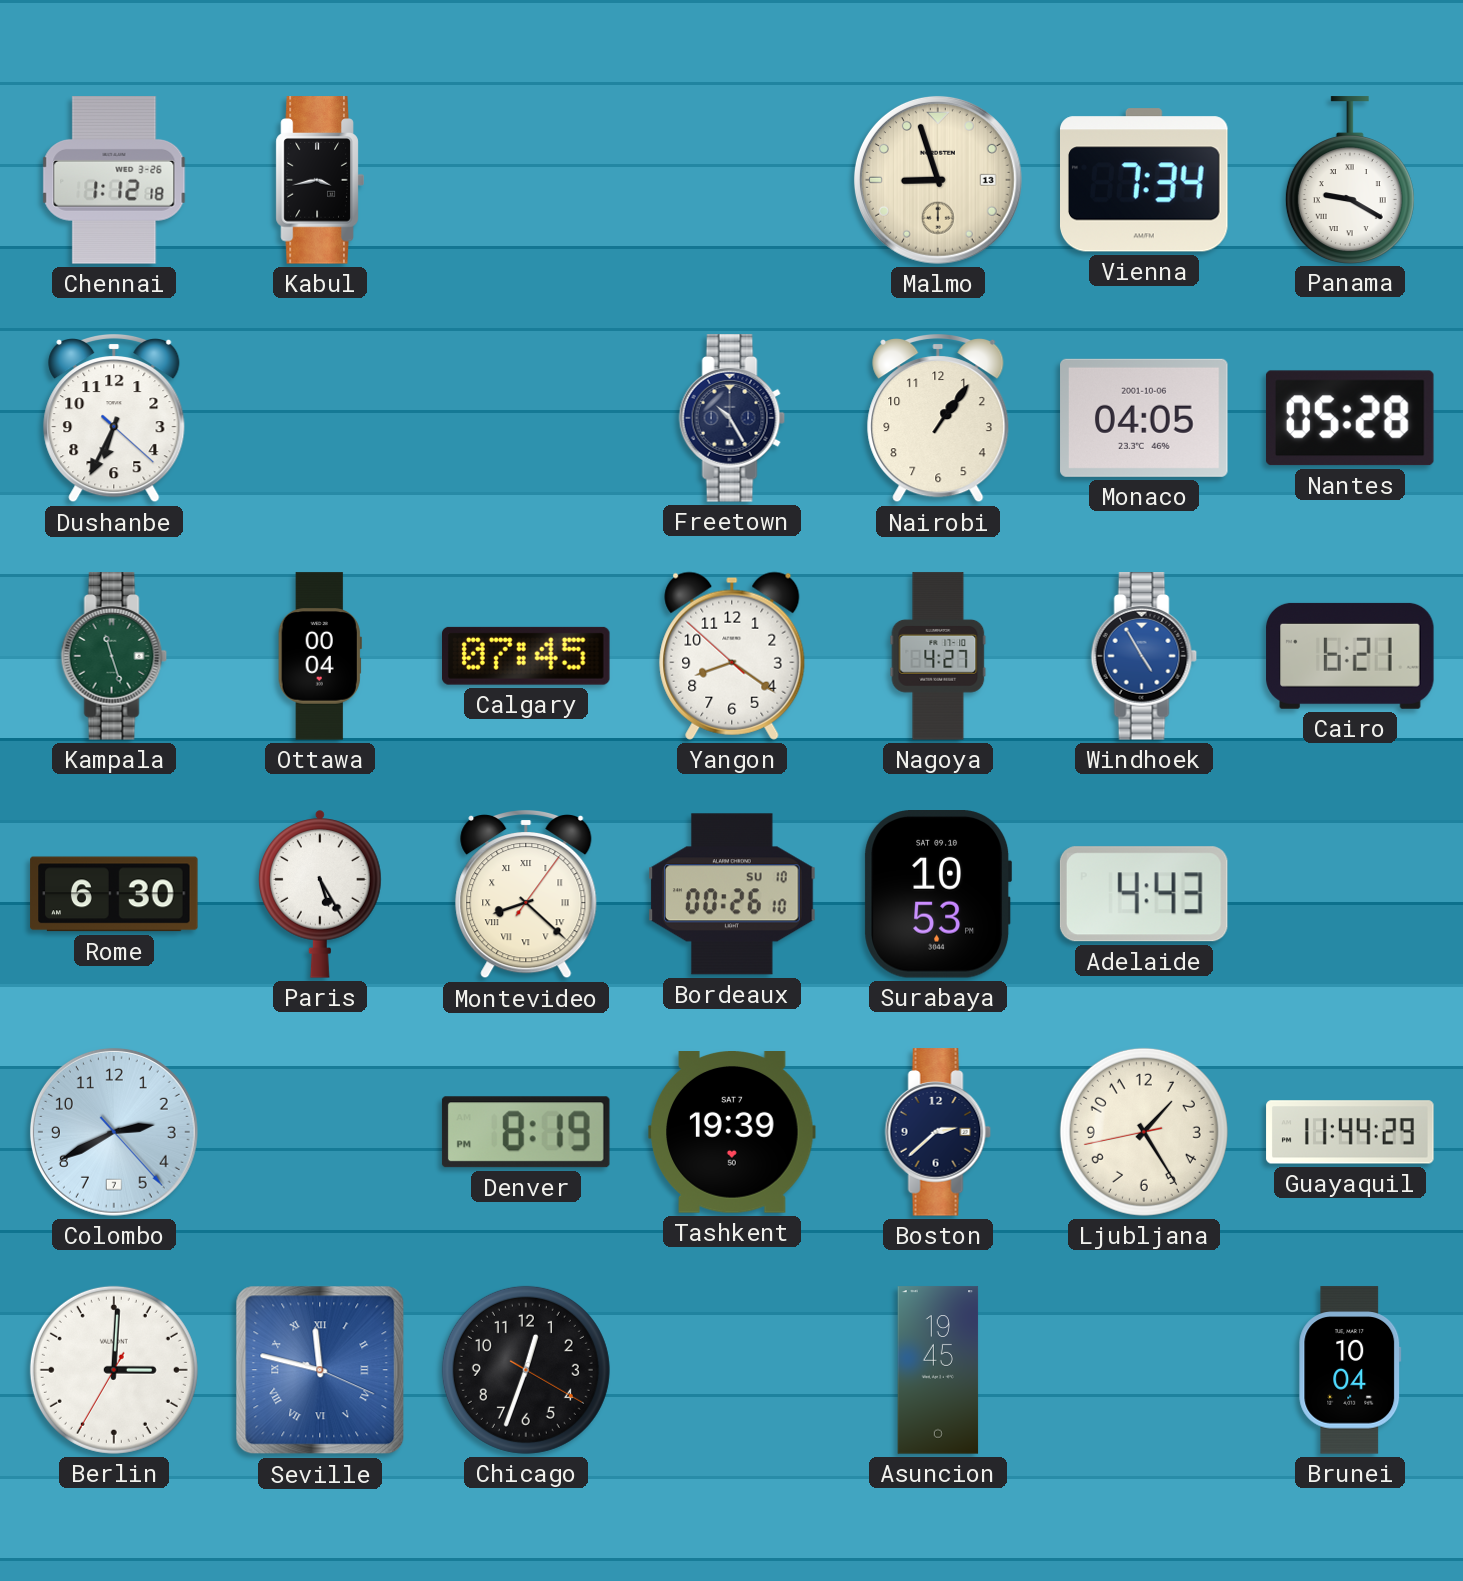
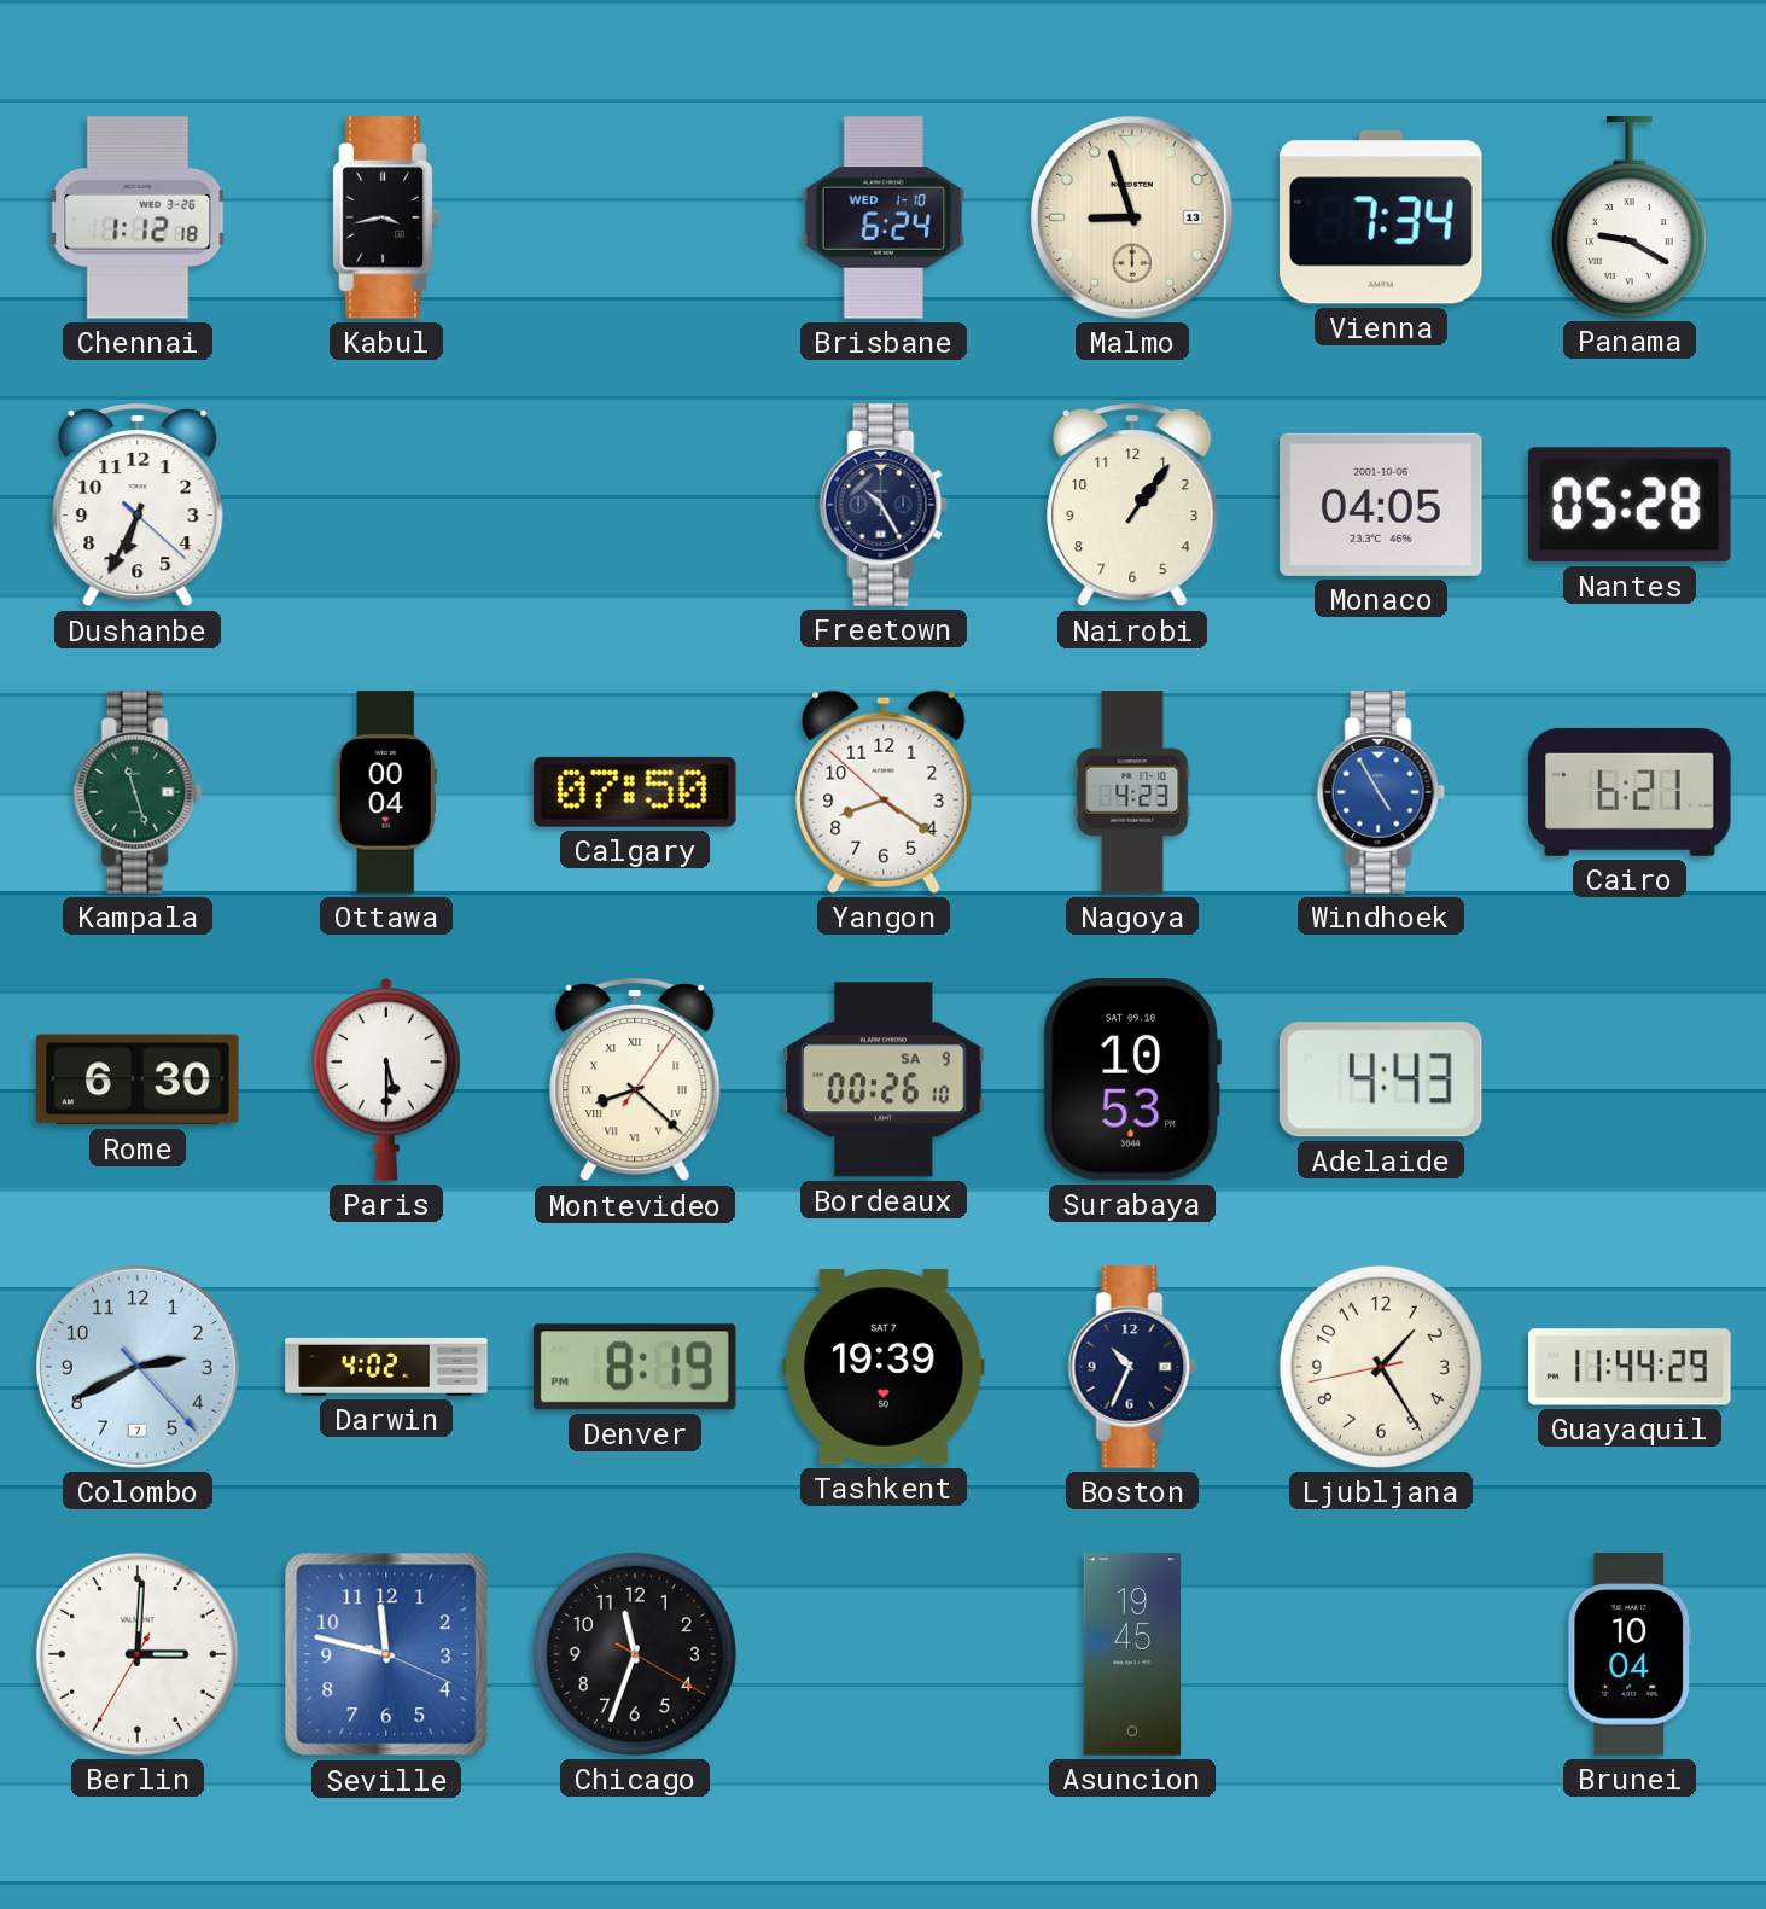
Brisbane: none -> 6:24
Calgary: 07:45 -> 07:50
Nagoya: 4:27 -> 4:23
Paris: 5:25 -> 5:30
Bordeaux date: SU 10 -> SA 9
Darwin: none -> 4:02
Boston: 2:38 -> 10:34
Seville numerals: Roman -> Arabic
Chicago: 12:33 -> 11:33
